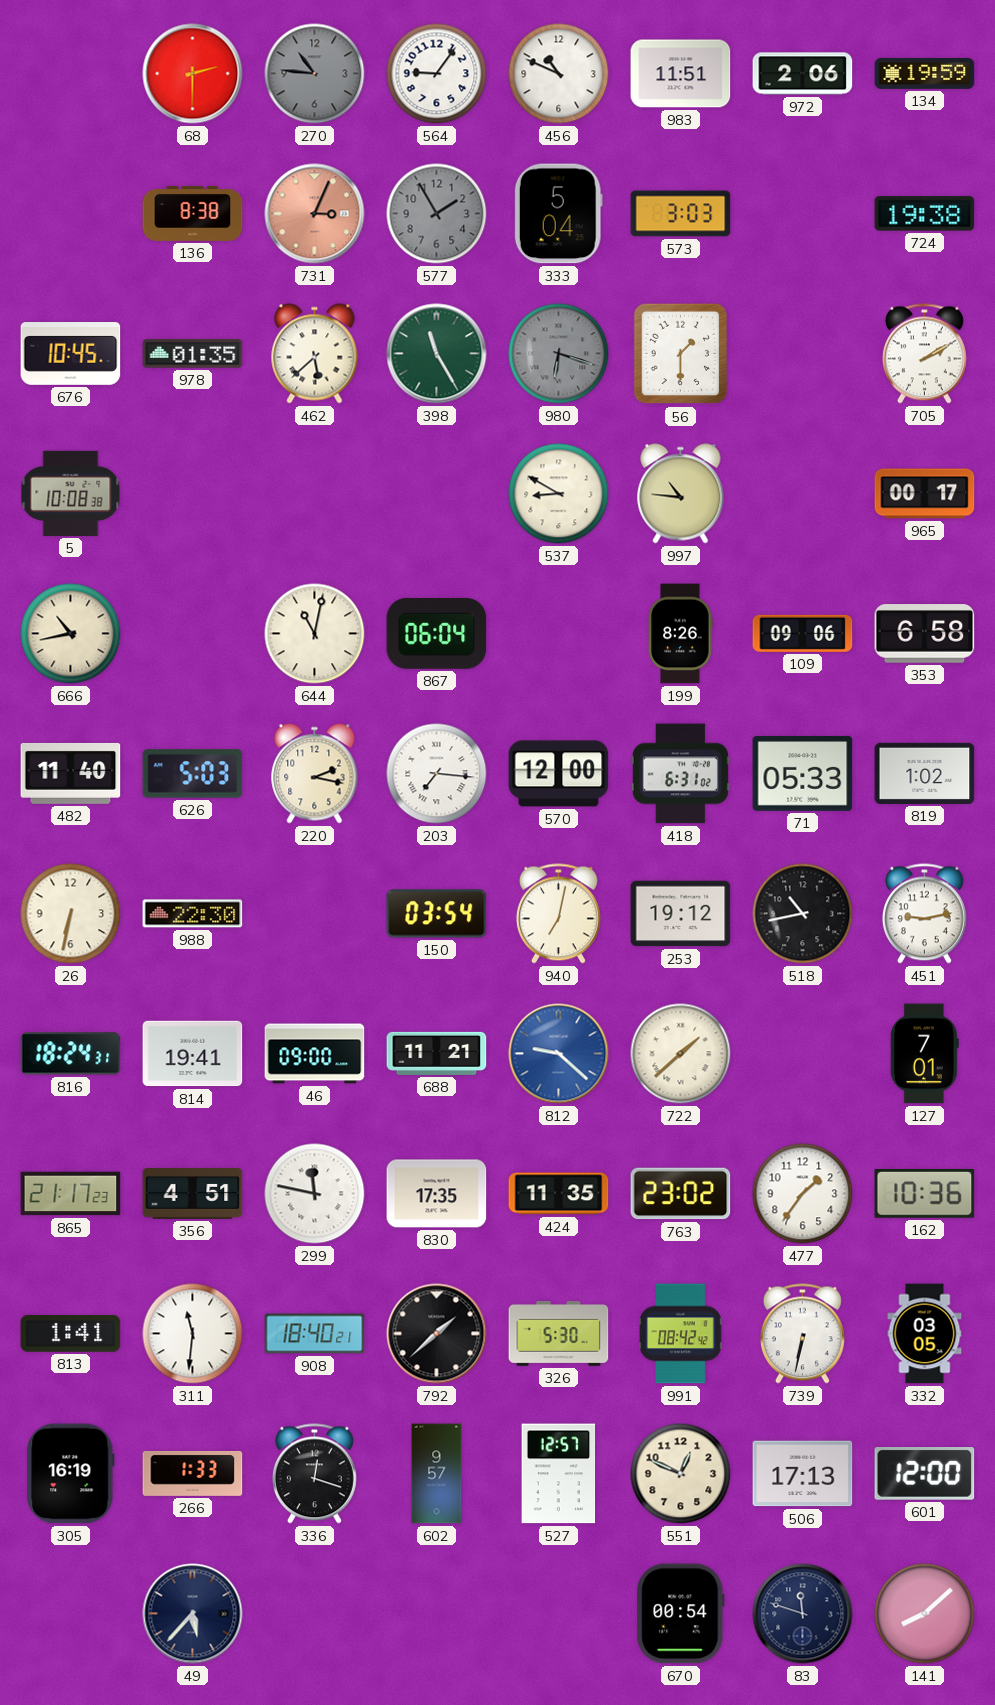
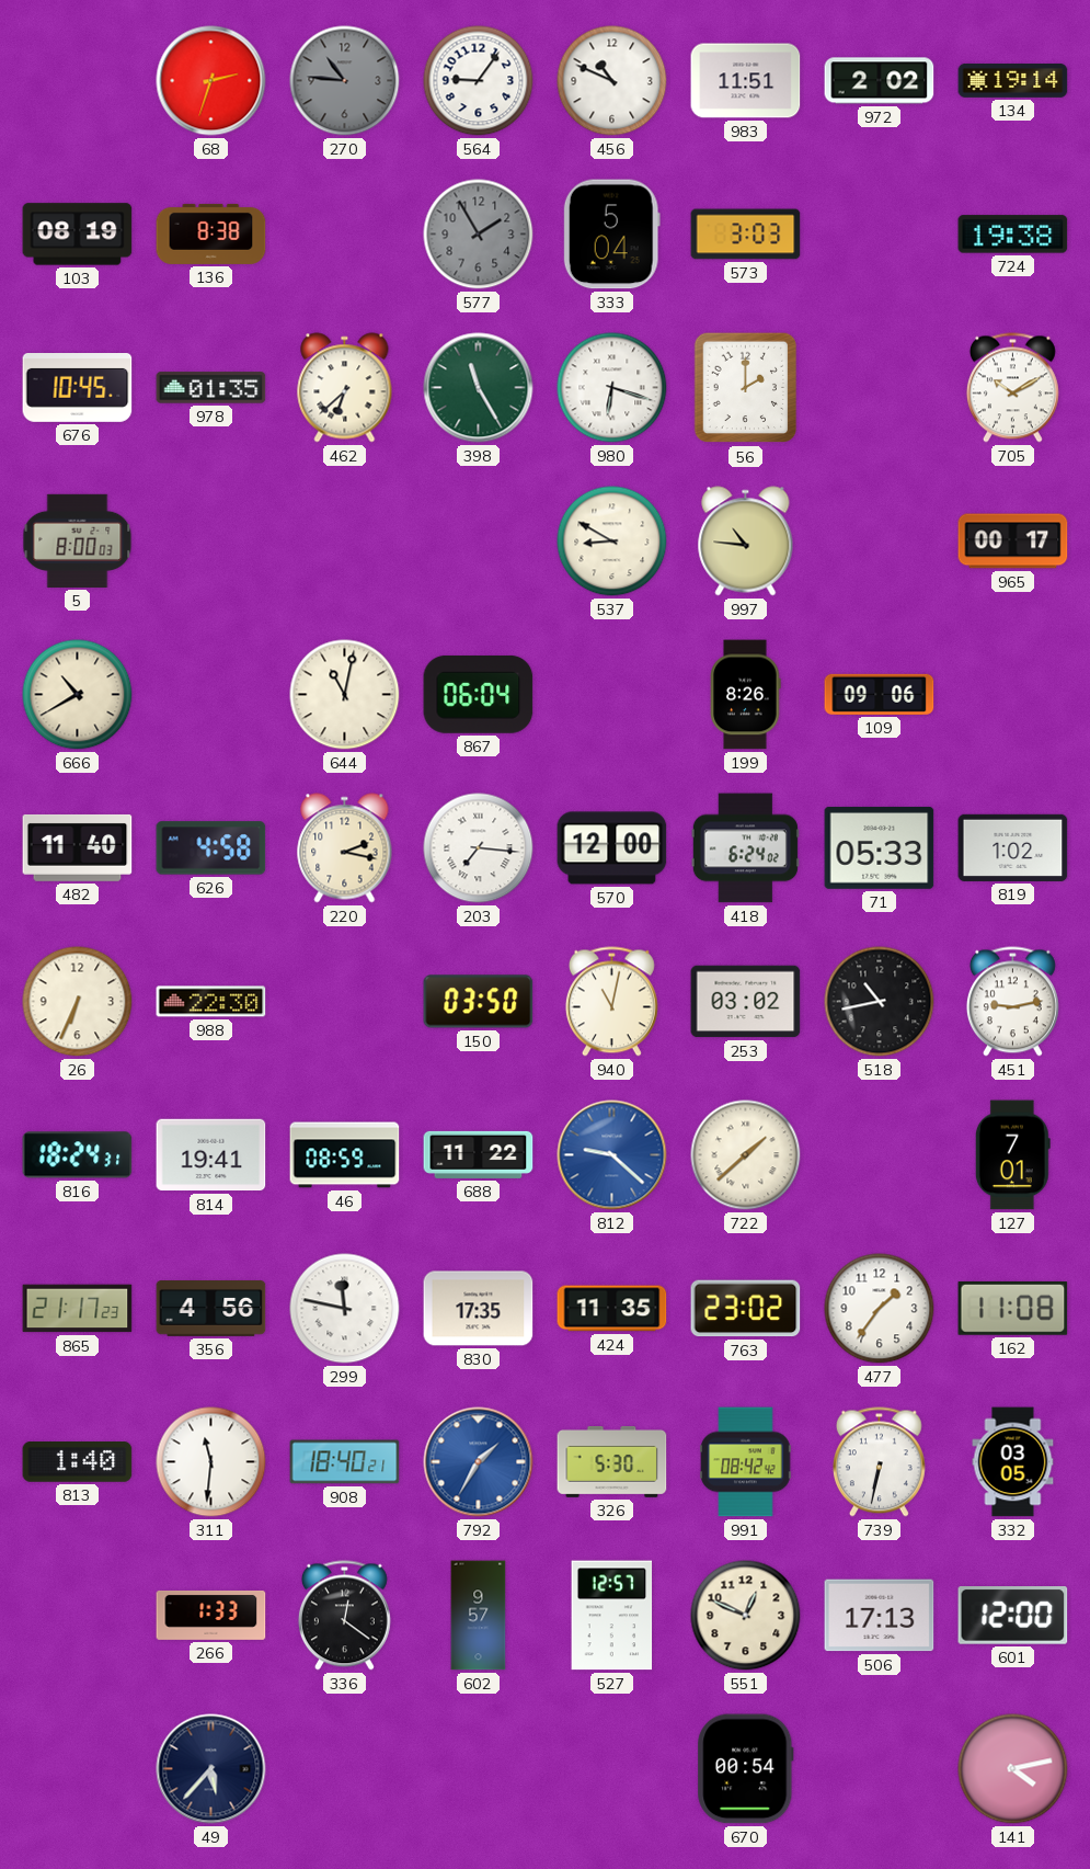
68: 2:30 -> 2:33
972: 2:06 -> 2:02
134: 19:59 -> 19:14
103: none -> 08:19
731: 3:04 -> none
462: 5:38 -> 6:38
980 dial: grey -> white
56: 1:30 -> 2:00
705: 2:10 -> 10:10
5: 10:08 -> 8:00
666: 10:43 -> 10:40
353: 6:58 -> none
626: 5:03 -> 4:58
418: 6:31 -> 6:24
26: 6:32 -> 6:34
150: 03:54 -> 03:50
940: 7:02 -> 11:02
253: 19:12 -> 03:02
46: 09:00 -> 08:59
688: 11:21 -> 11:22
356: 4:51 -> 4:56
162: 10:36 -> 11:08
813: 1:41 -> 1:40
792: 1:38 -> 1:35
792 dial: black -> blue
305: 16:19 -> none
336: 12:18 -> 12:21
83: 11:48 -> none
141: 8:08 -> 4:13
